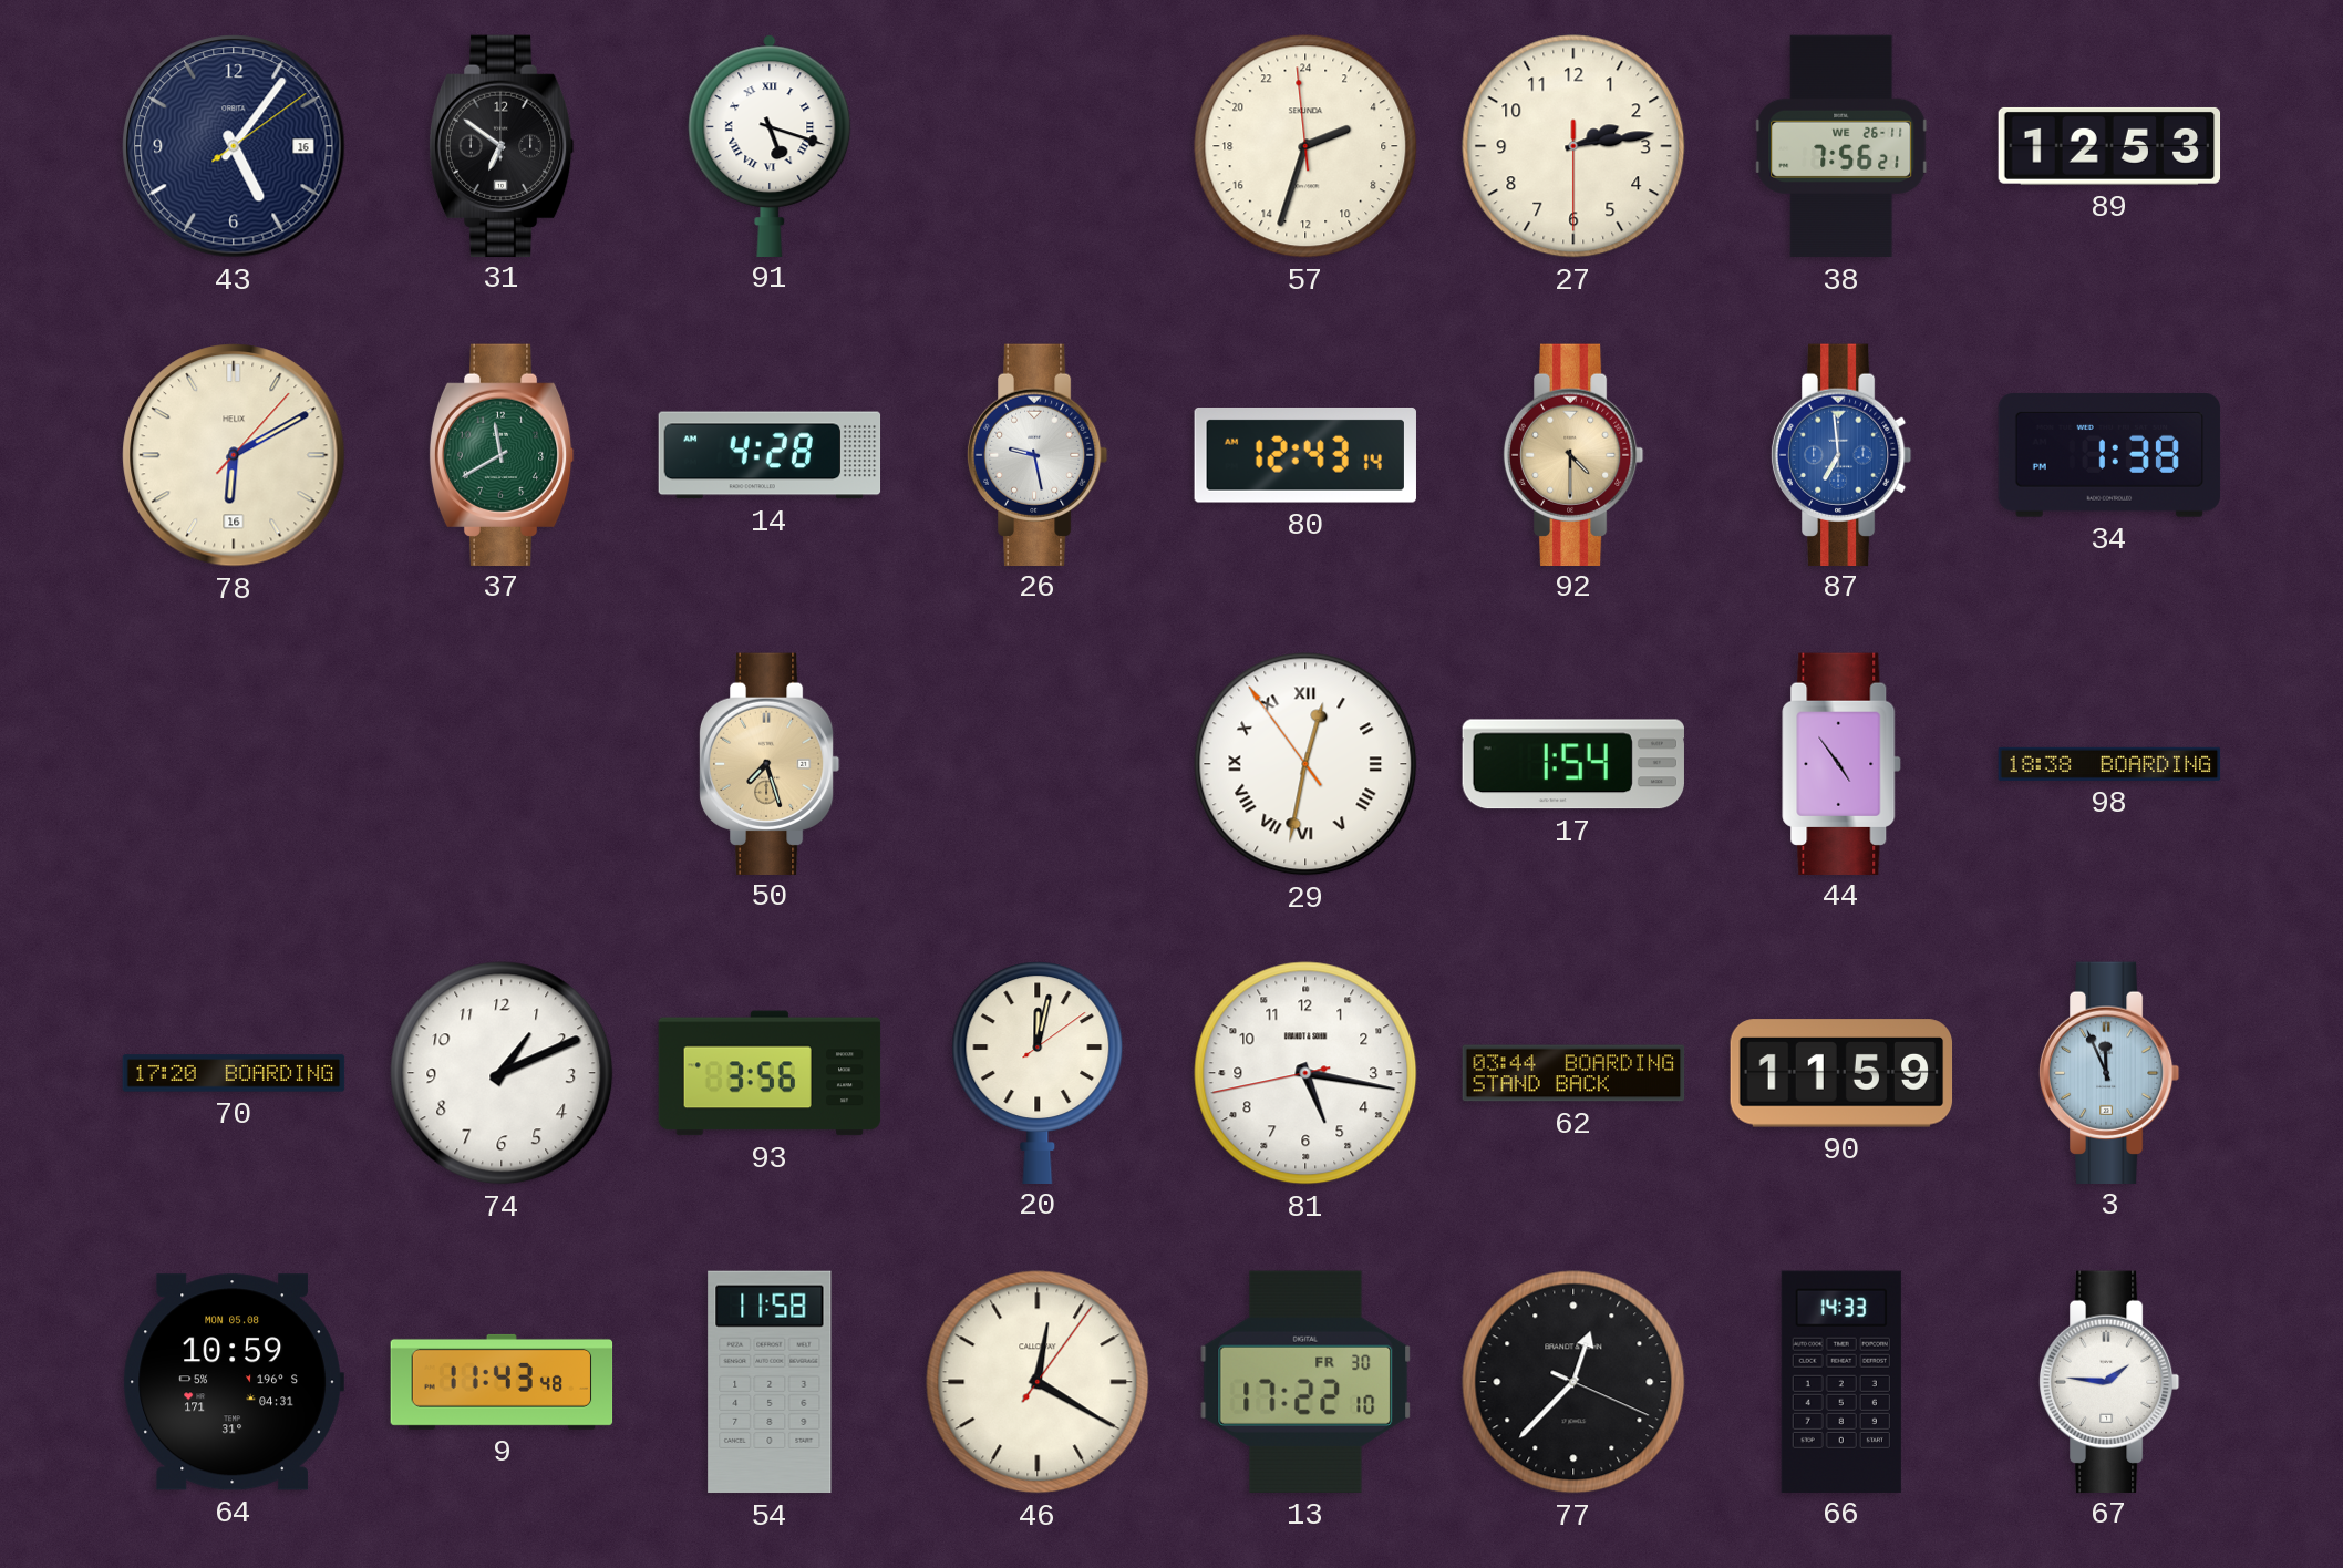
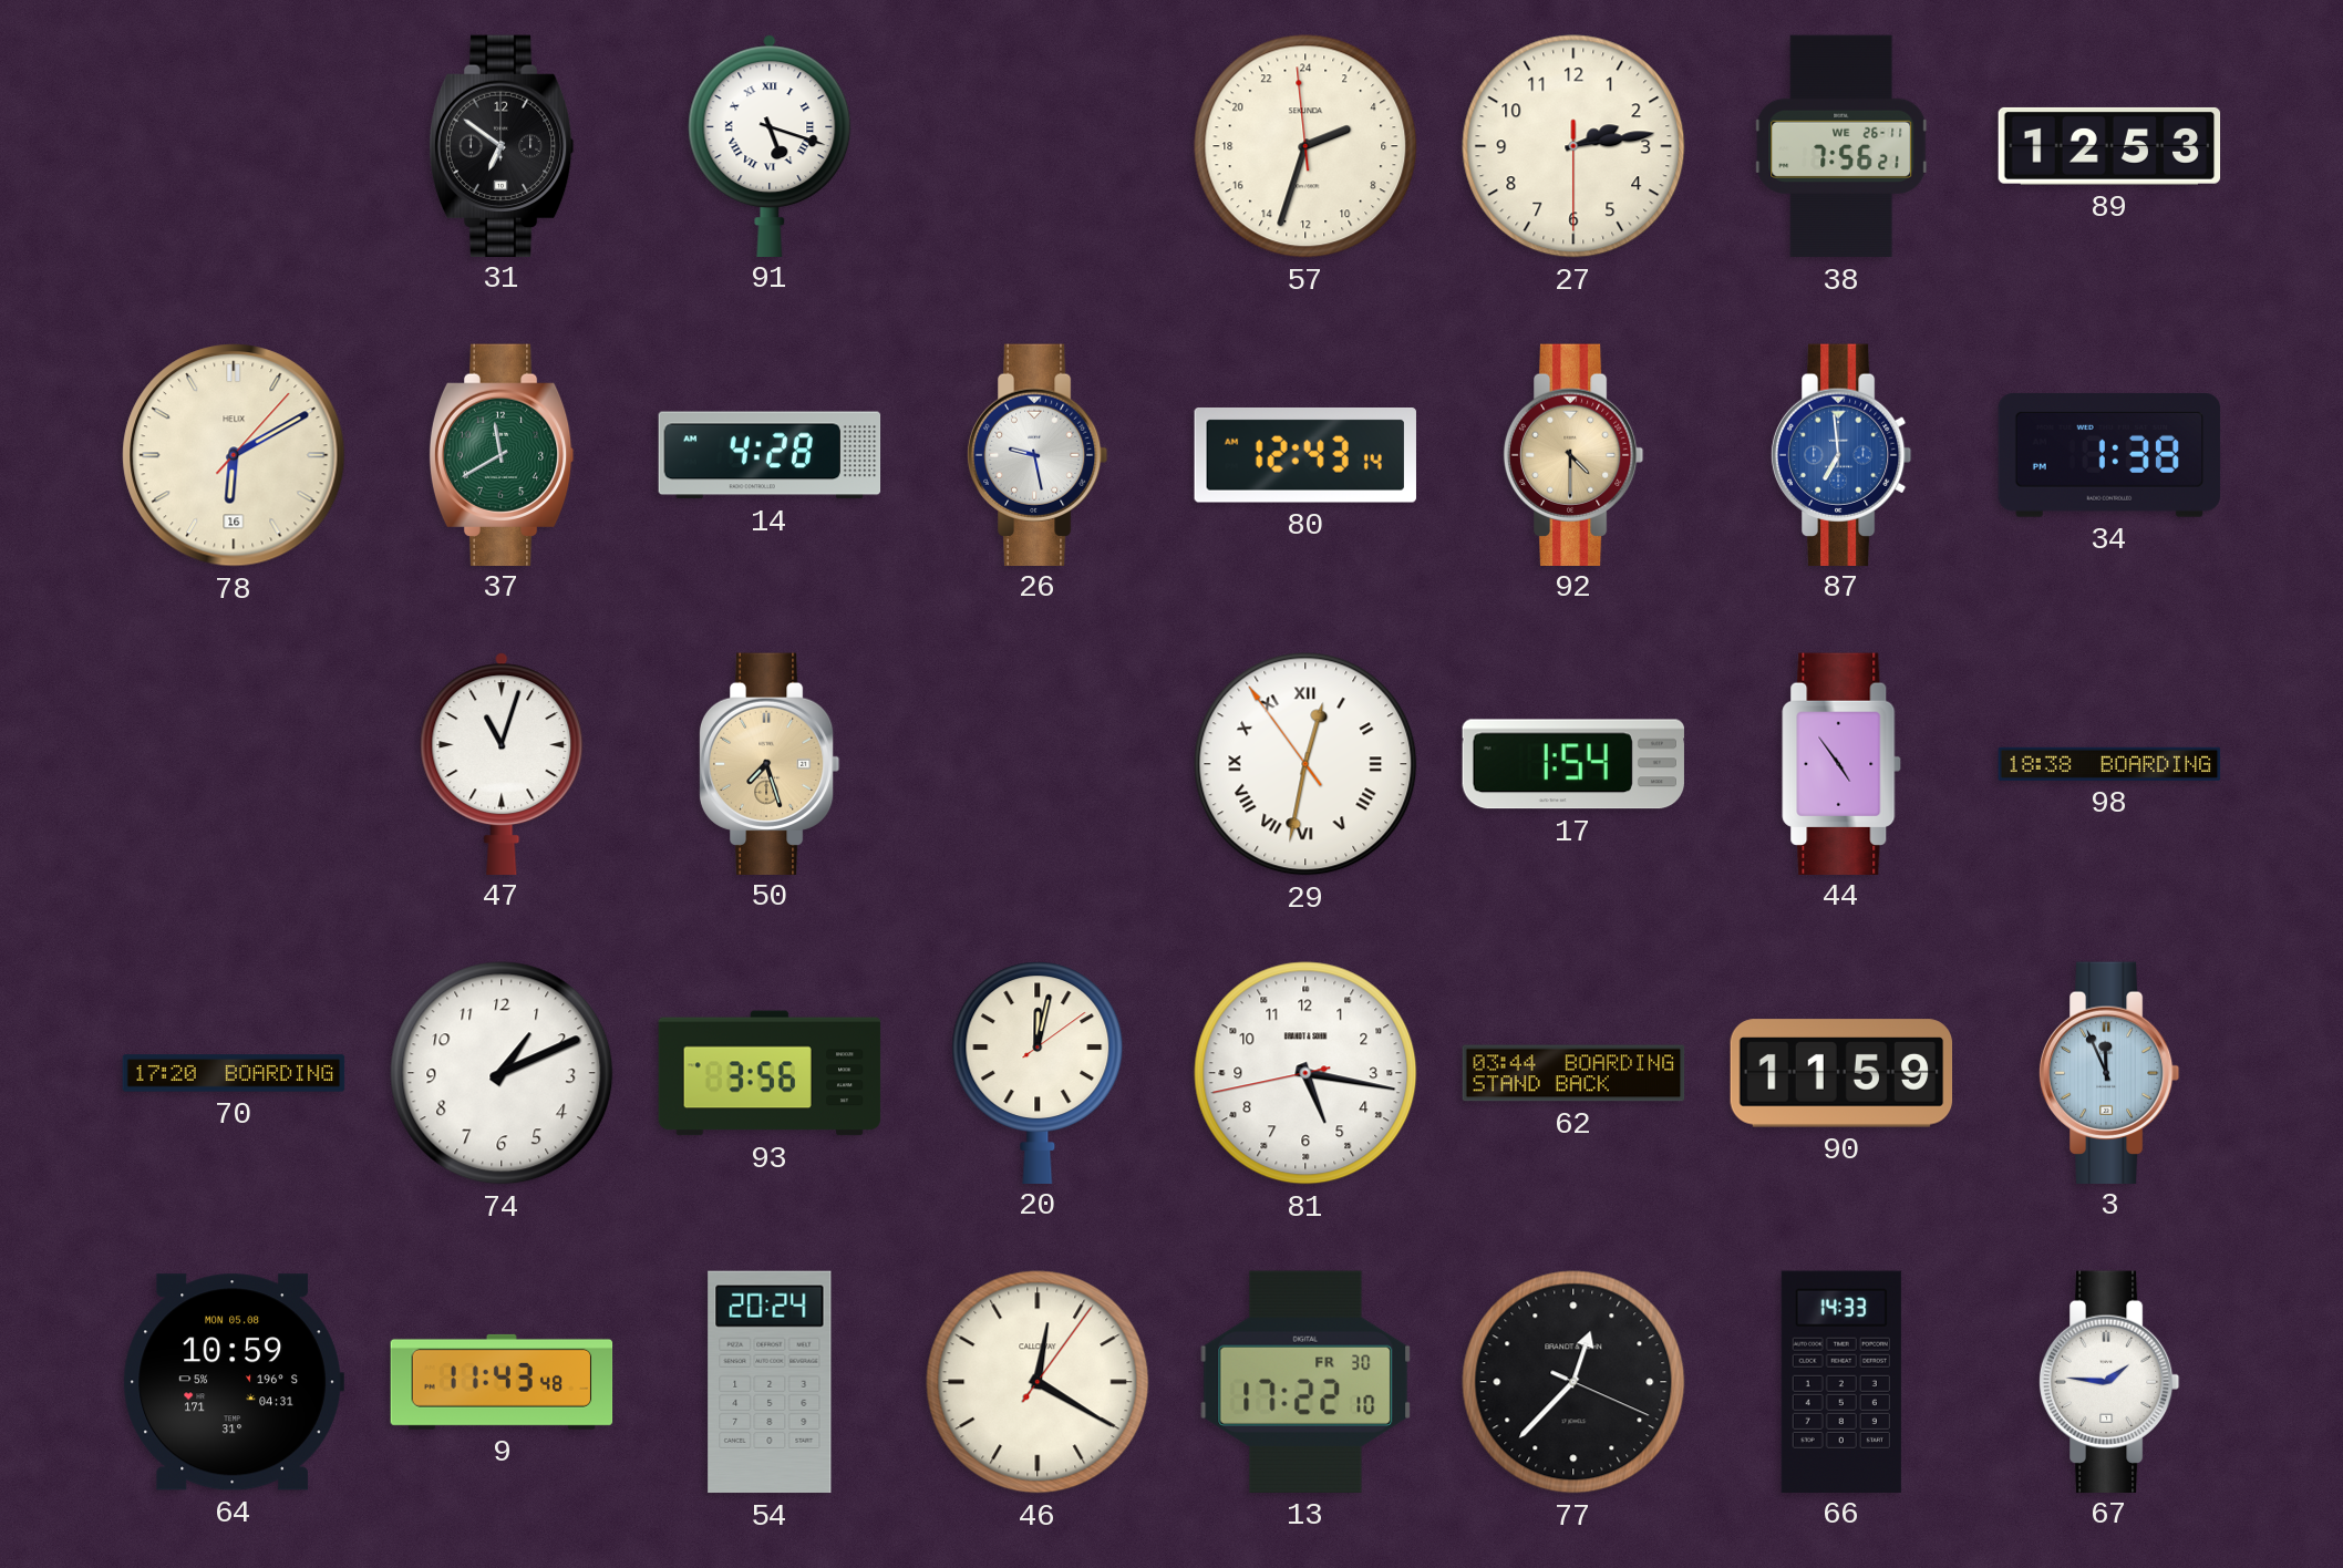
43: 5:06 -> none
47: none -> 11:03
54: 11:58 -> 20:24
